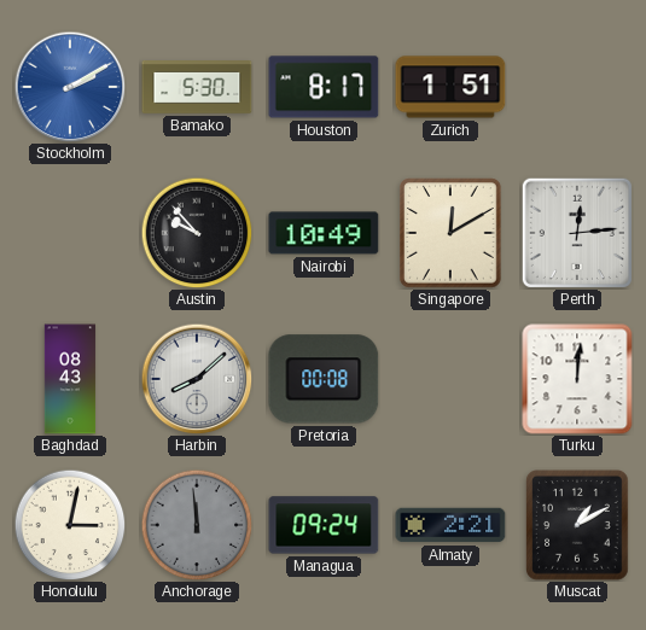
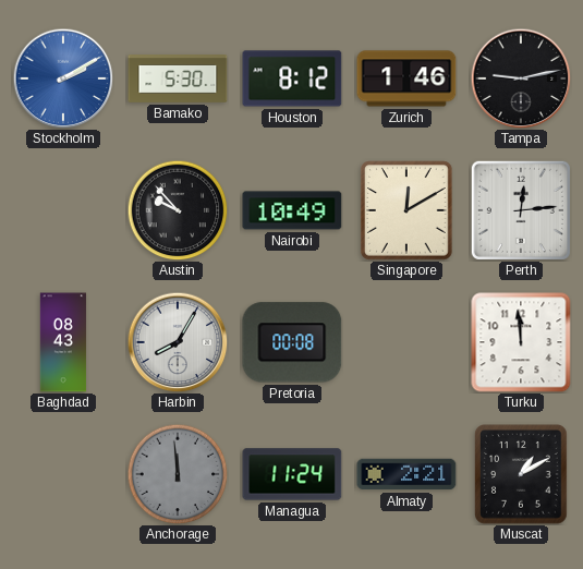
Houston: 8:17 -> 8:12
Zurich: 1:51 -> 1:46
Tampa: none -> 9:13
Harbin: 8:08 -> 8:05
Turku: 12:01 -> 11:59
Honolulu: 3:02 -> none
Managua: 09:24 -> 11:24
